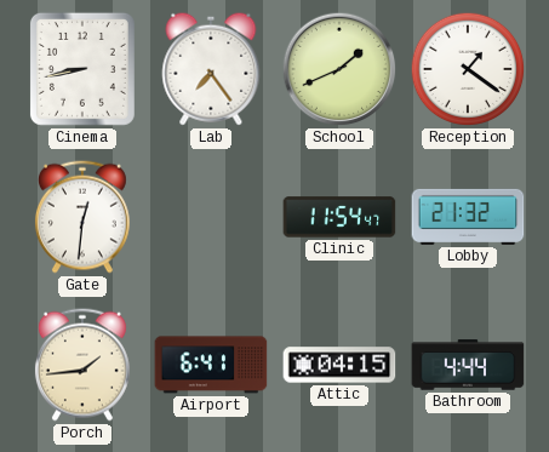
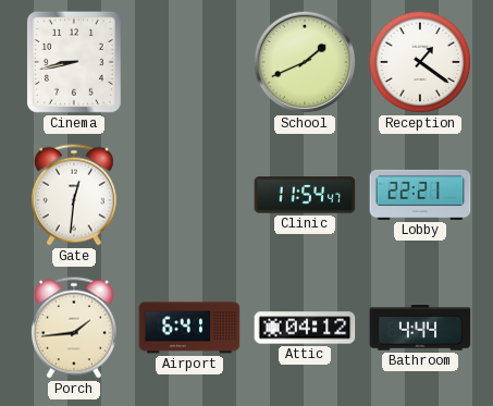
Lab: 7:24 -> none
Lobby: 21:32 -> 22:21
Attic: 04:15 -> 04:12
